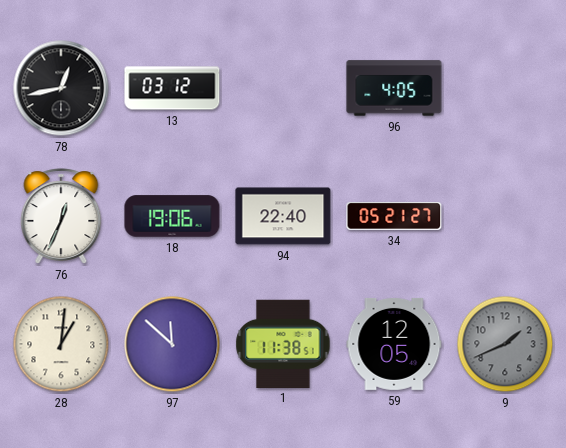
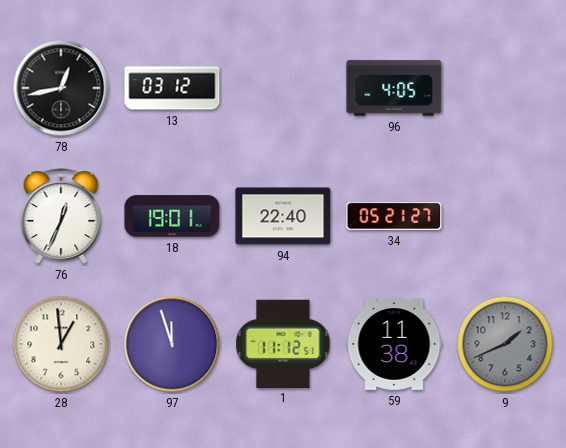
18: 19:06 -> 19:01
28: 1:01 -> 12:59
97: 11:52 -> 11:57
1: 11:38 -> 11:12
59: 12:05 -> 11:38
